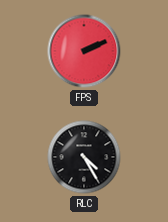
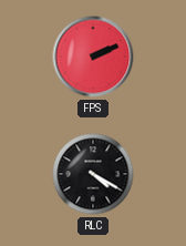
RLC: 4:25 -> 4:20
